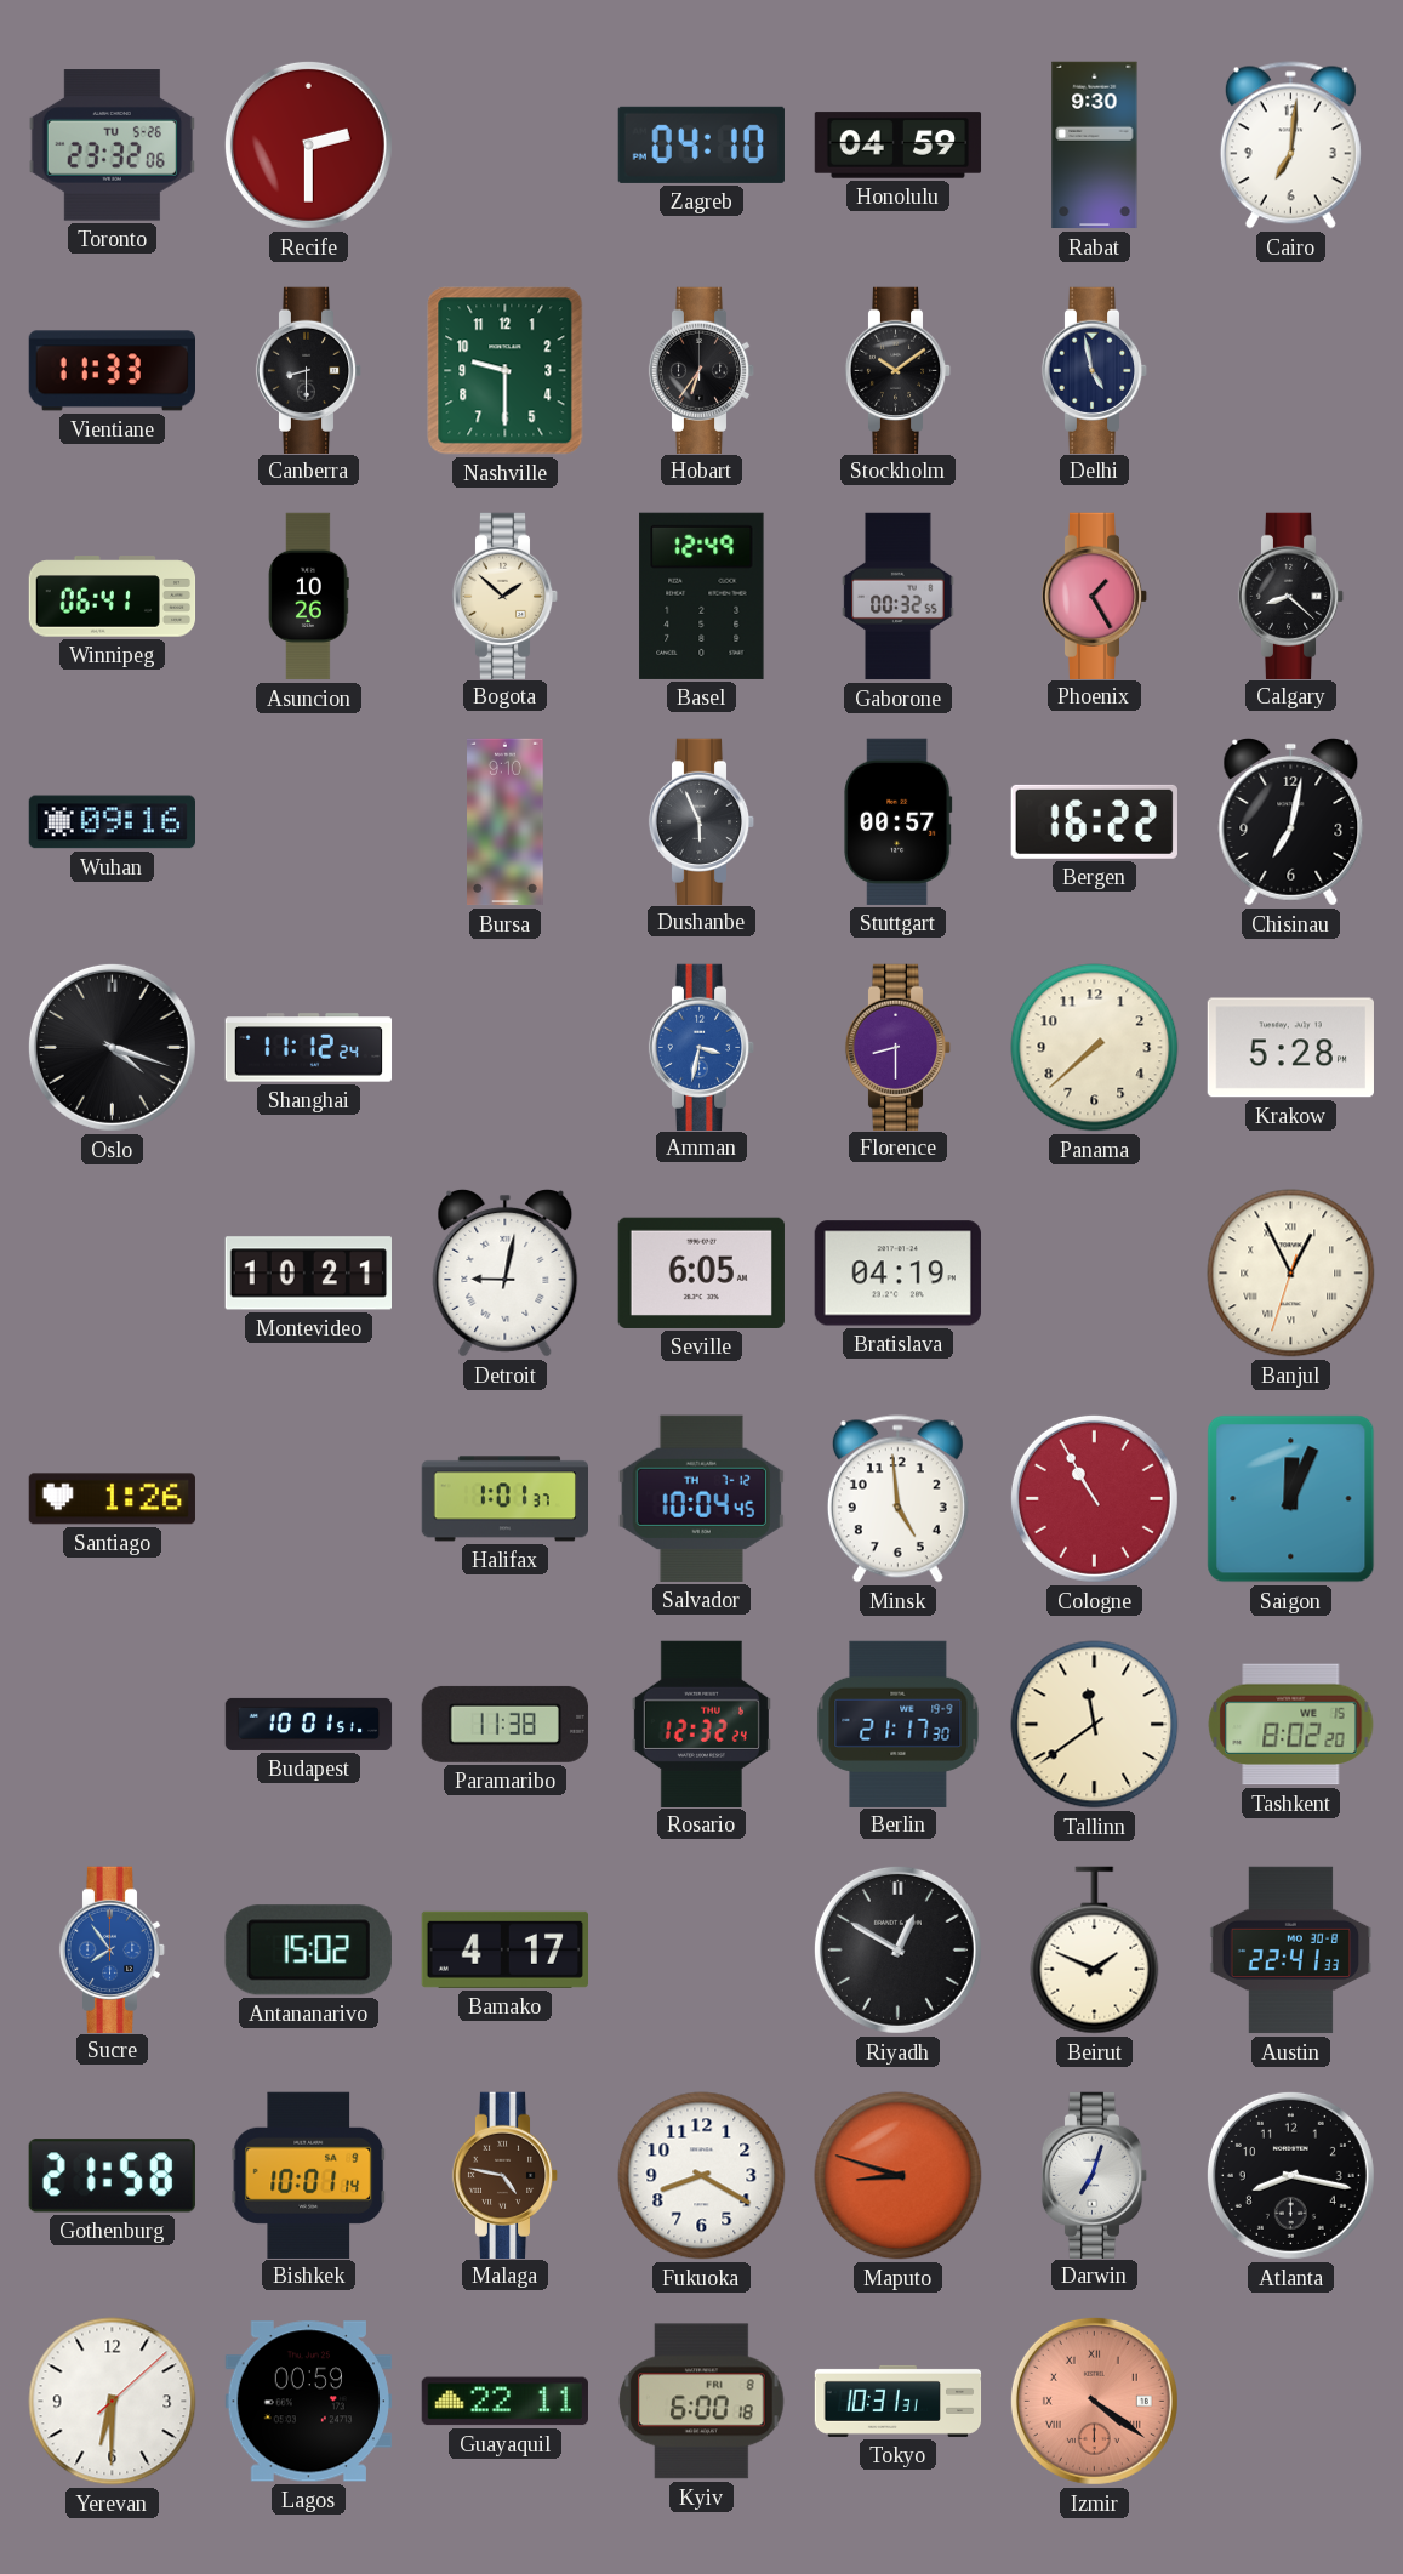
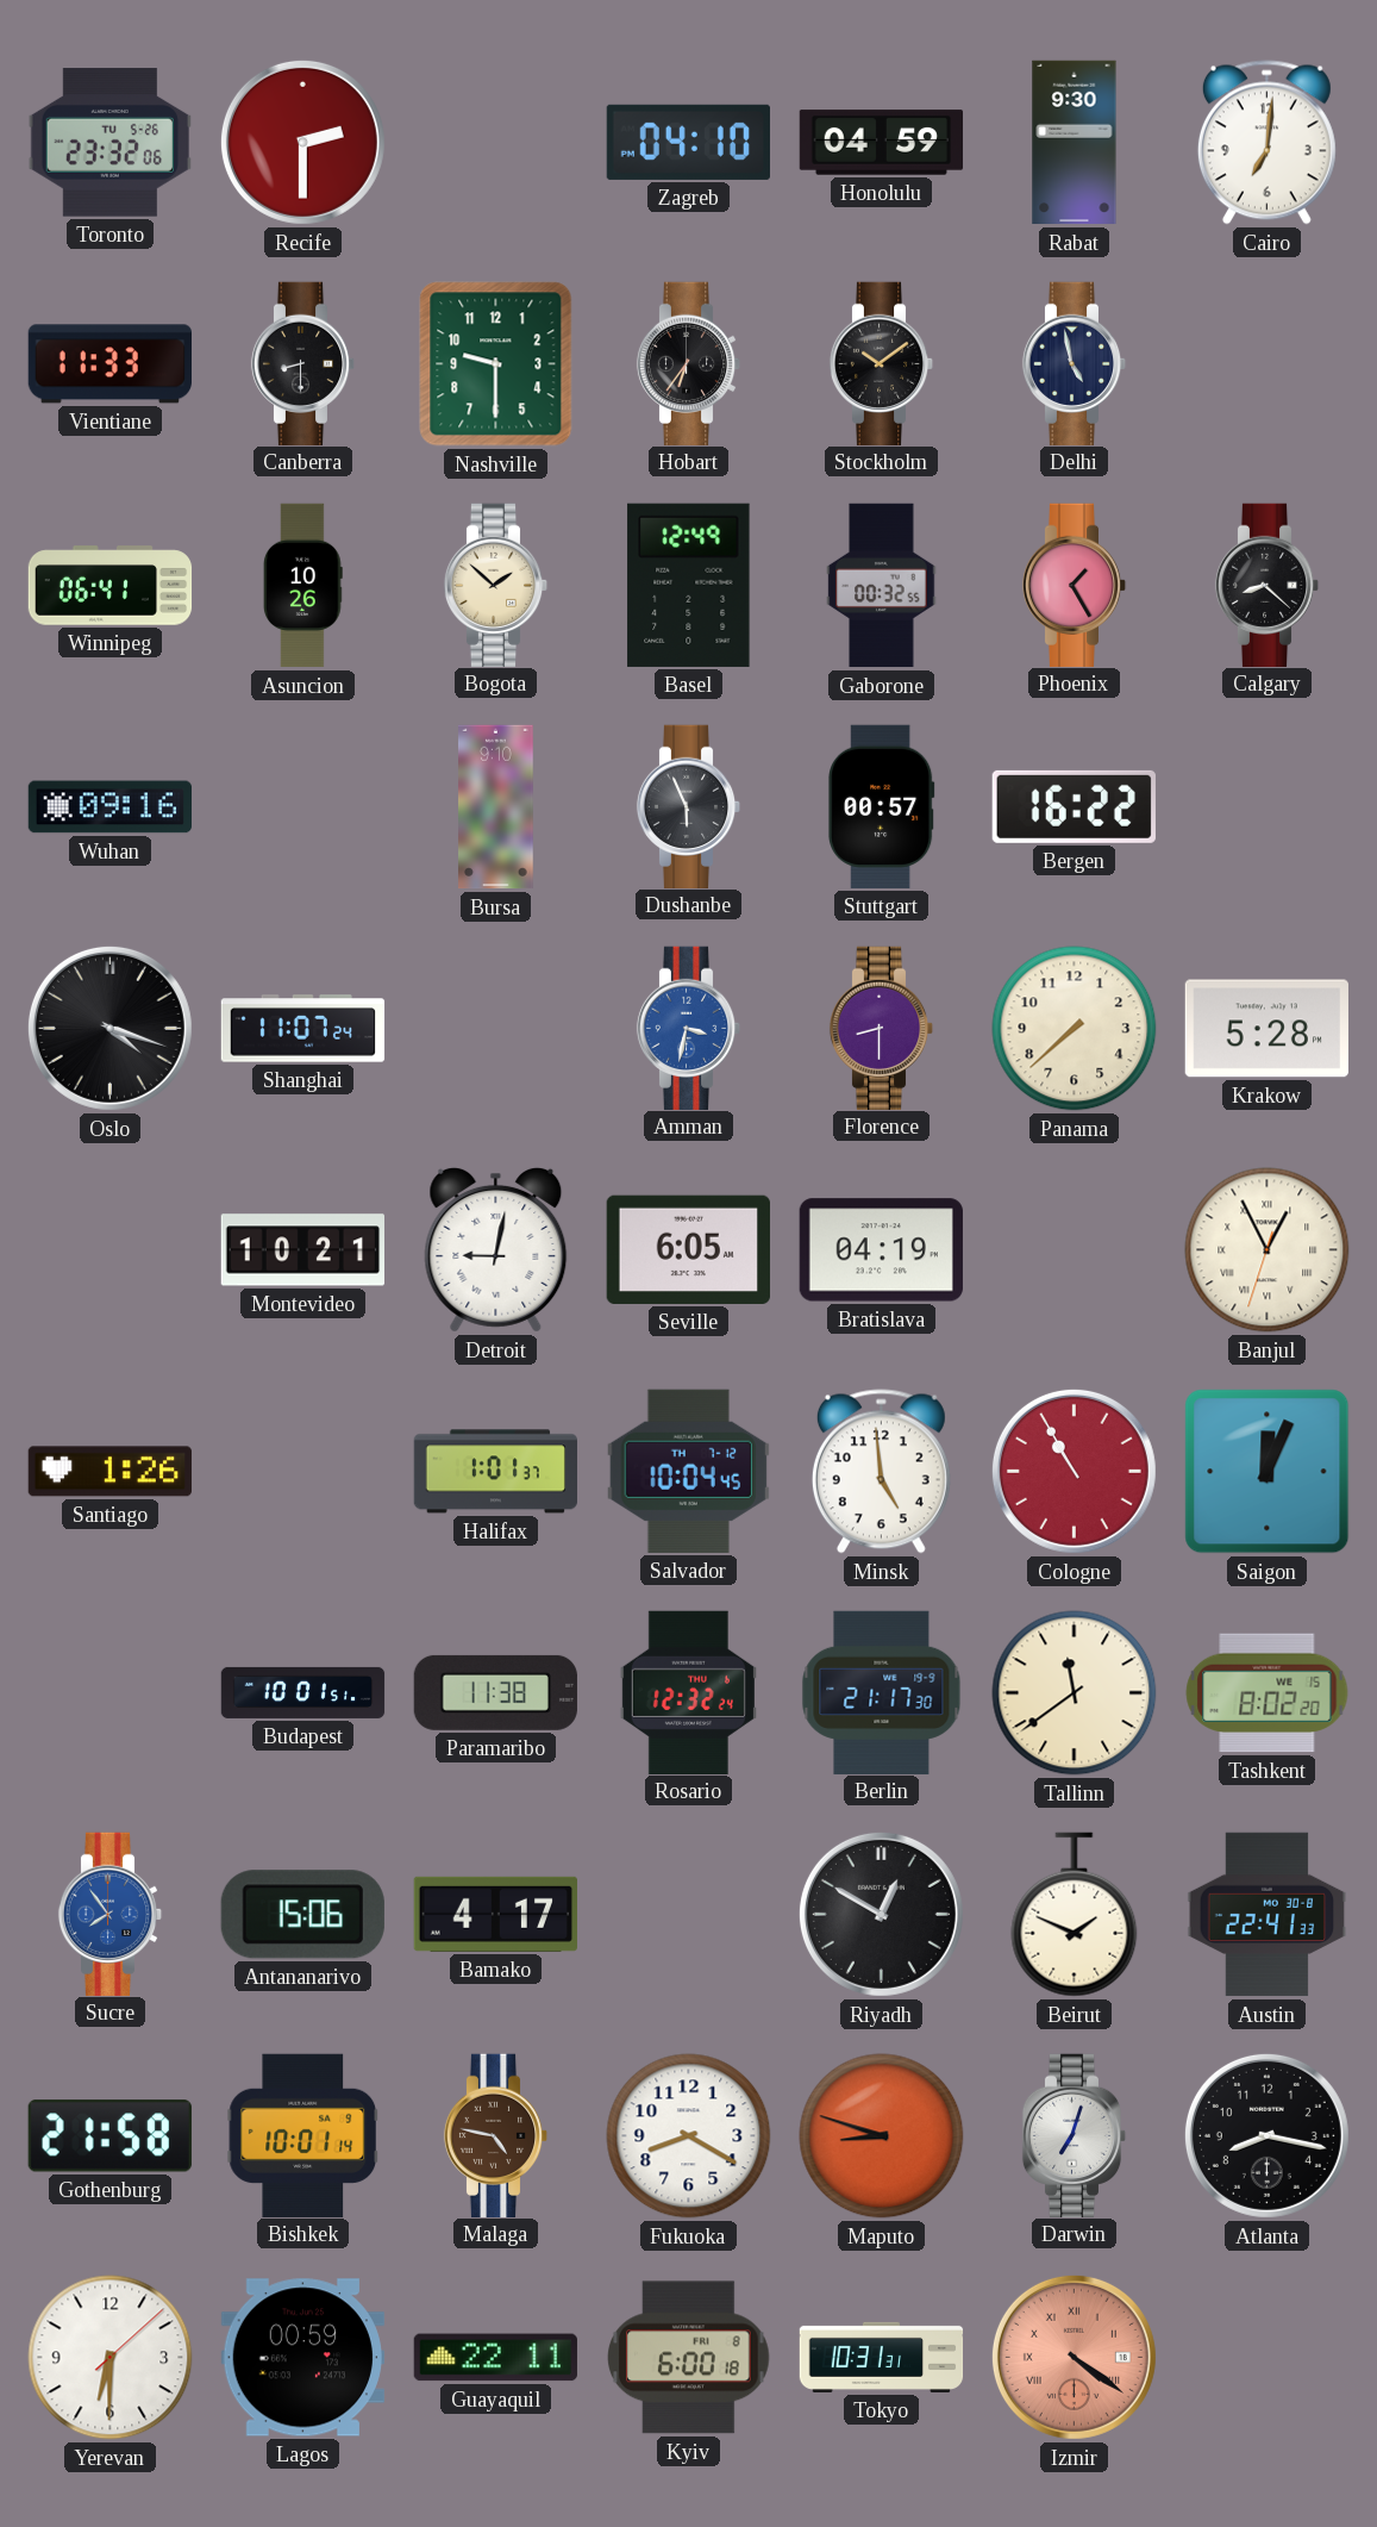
Chisinau: 7:02 -> none
Shanghai: 11:12 -> 11:07
Antananarivo: 15:02 -> 15:06
